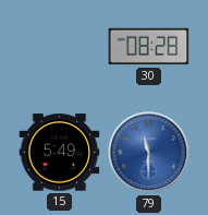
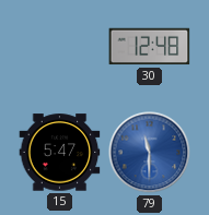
30: 08:28 -> 12:48
15: 5:49 -> 5:47
